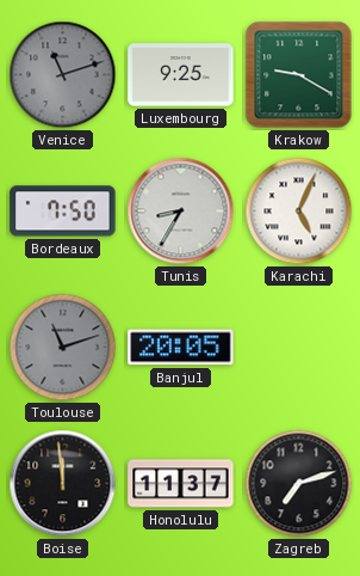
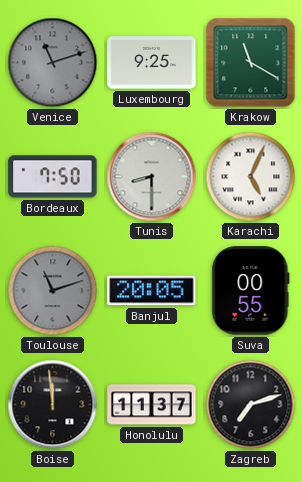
Krakow: 9:20 -> 11:20
Tunis: 8:35 -> 8:30
Suva: none -> 00:55
